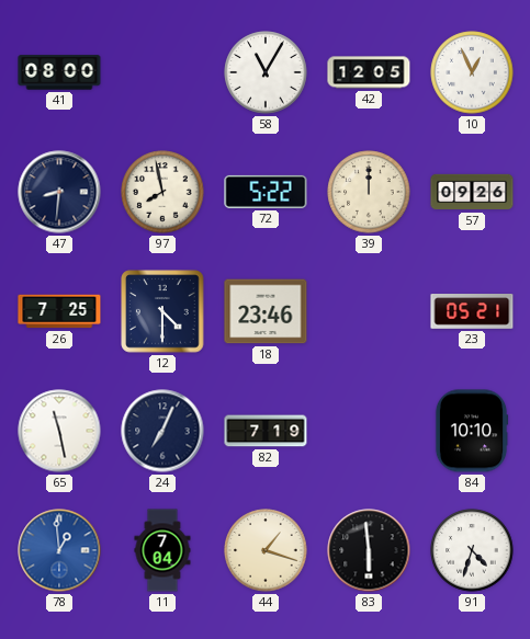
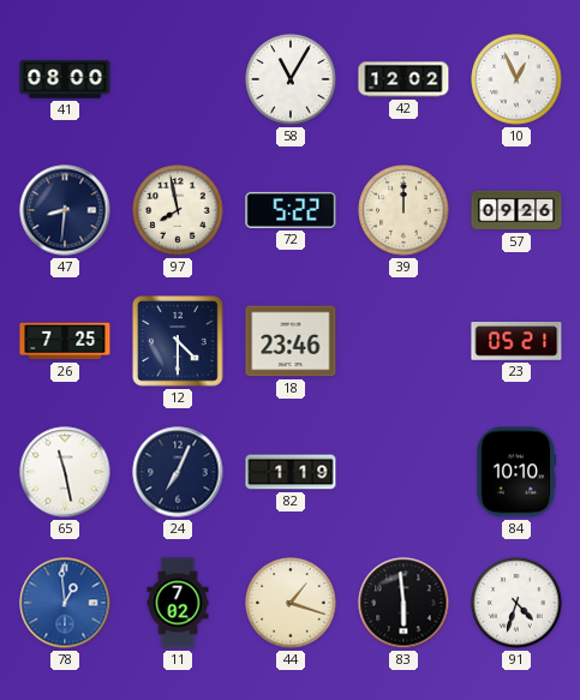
42: 12:05 -> 12:02
82: 7:19 -> 1:19
11: 7:04 -> 7:02
